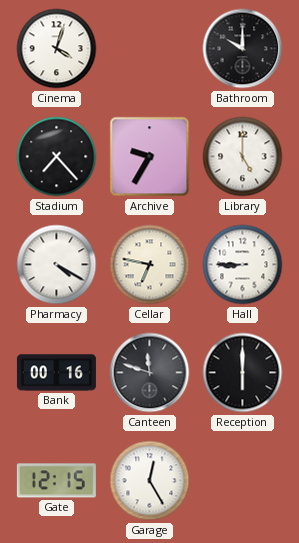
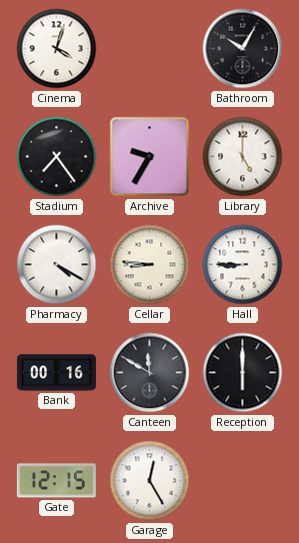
Bathroom: 10:00 -> 10:05
Stadium: 7:23 -> 7:24
Cellar: 6:47 -> 8:46
Canteen: 11:48 -> 11:50
